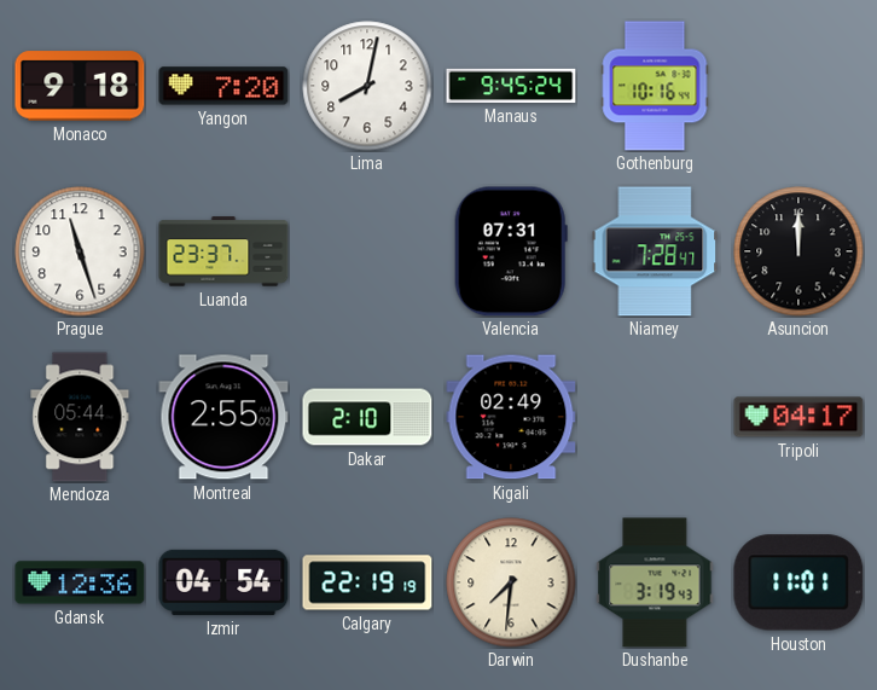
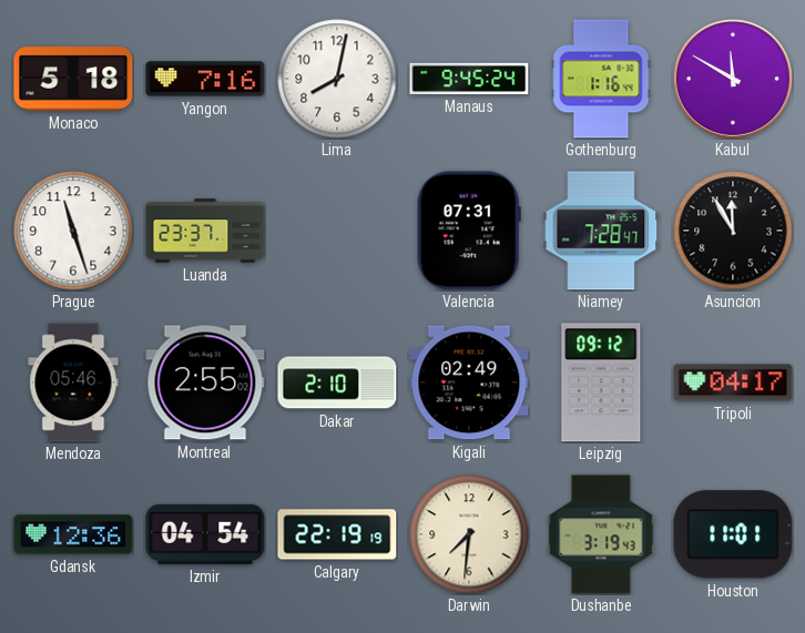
Monaco: 9:18 -> 5:18
Yangon: 7:20 -> 7:16
Gothenburg: 10:16 -> 1:16
Kabul: none -> 11:50
Asuncion: 12:00 -> 11:55
Mendoza: 05:44 -> 05:46
Leipzig: none -> 09:12
